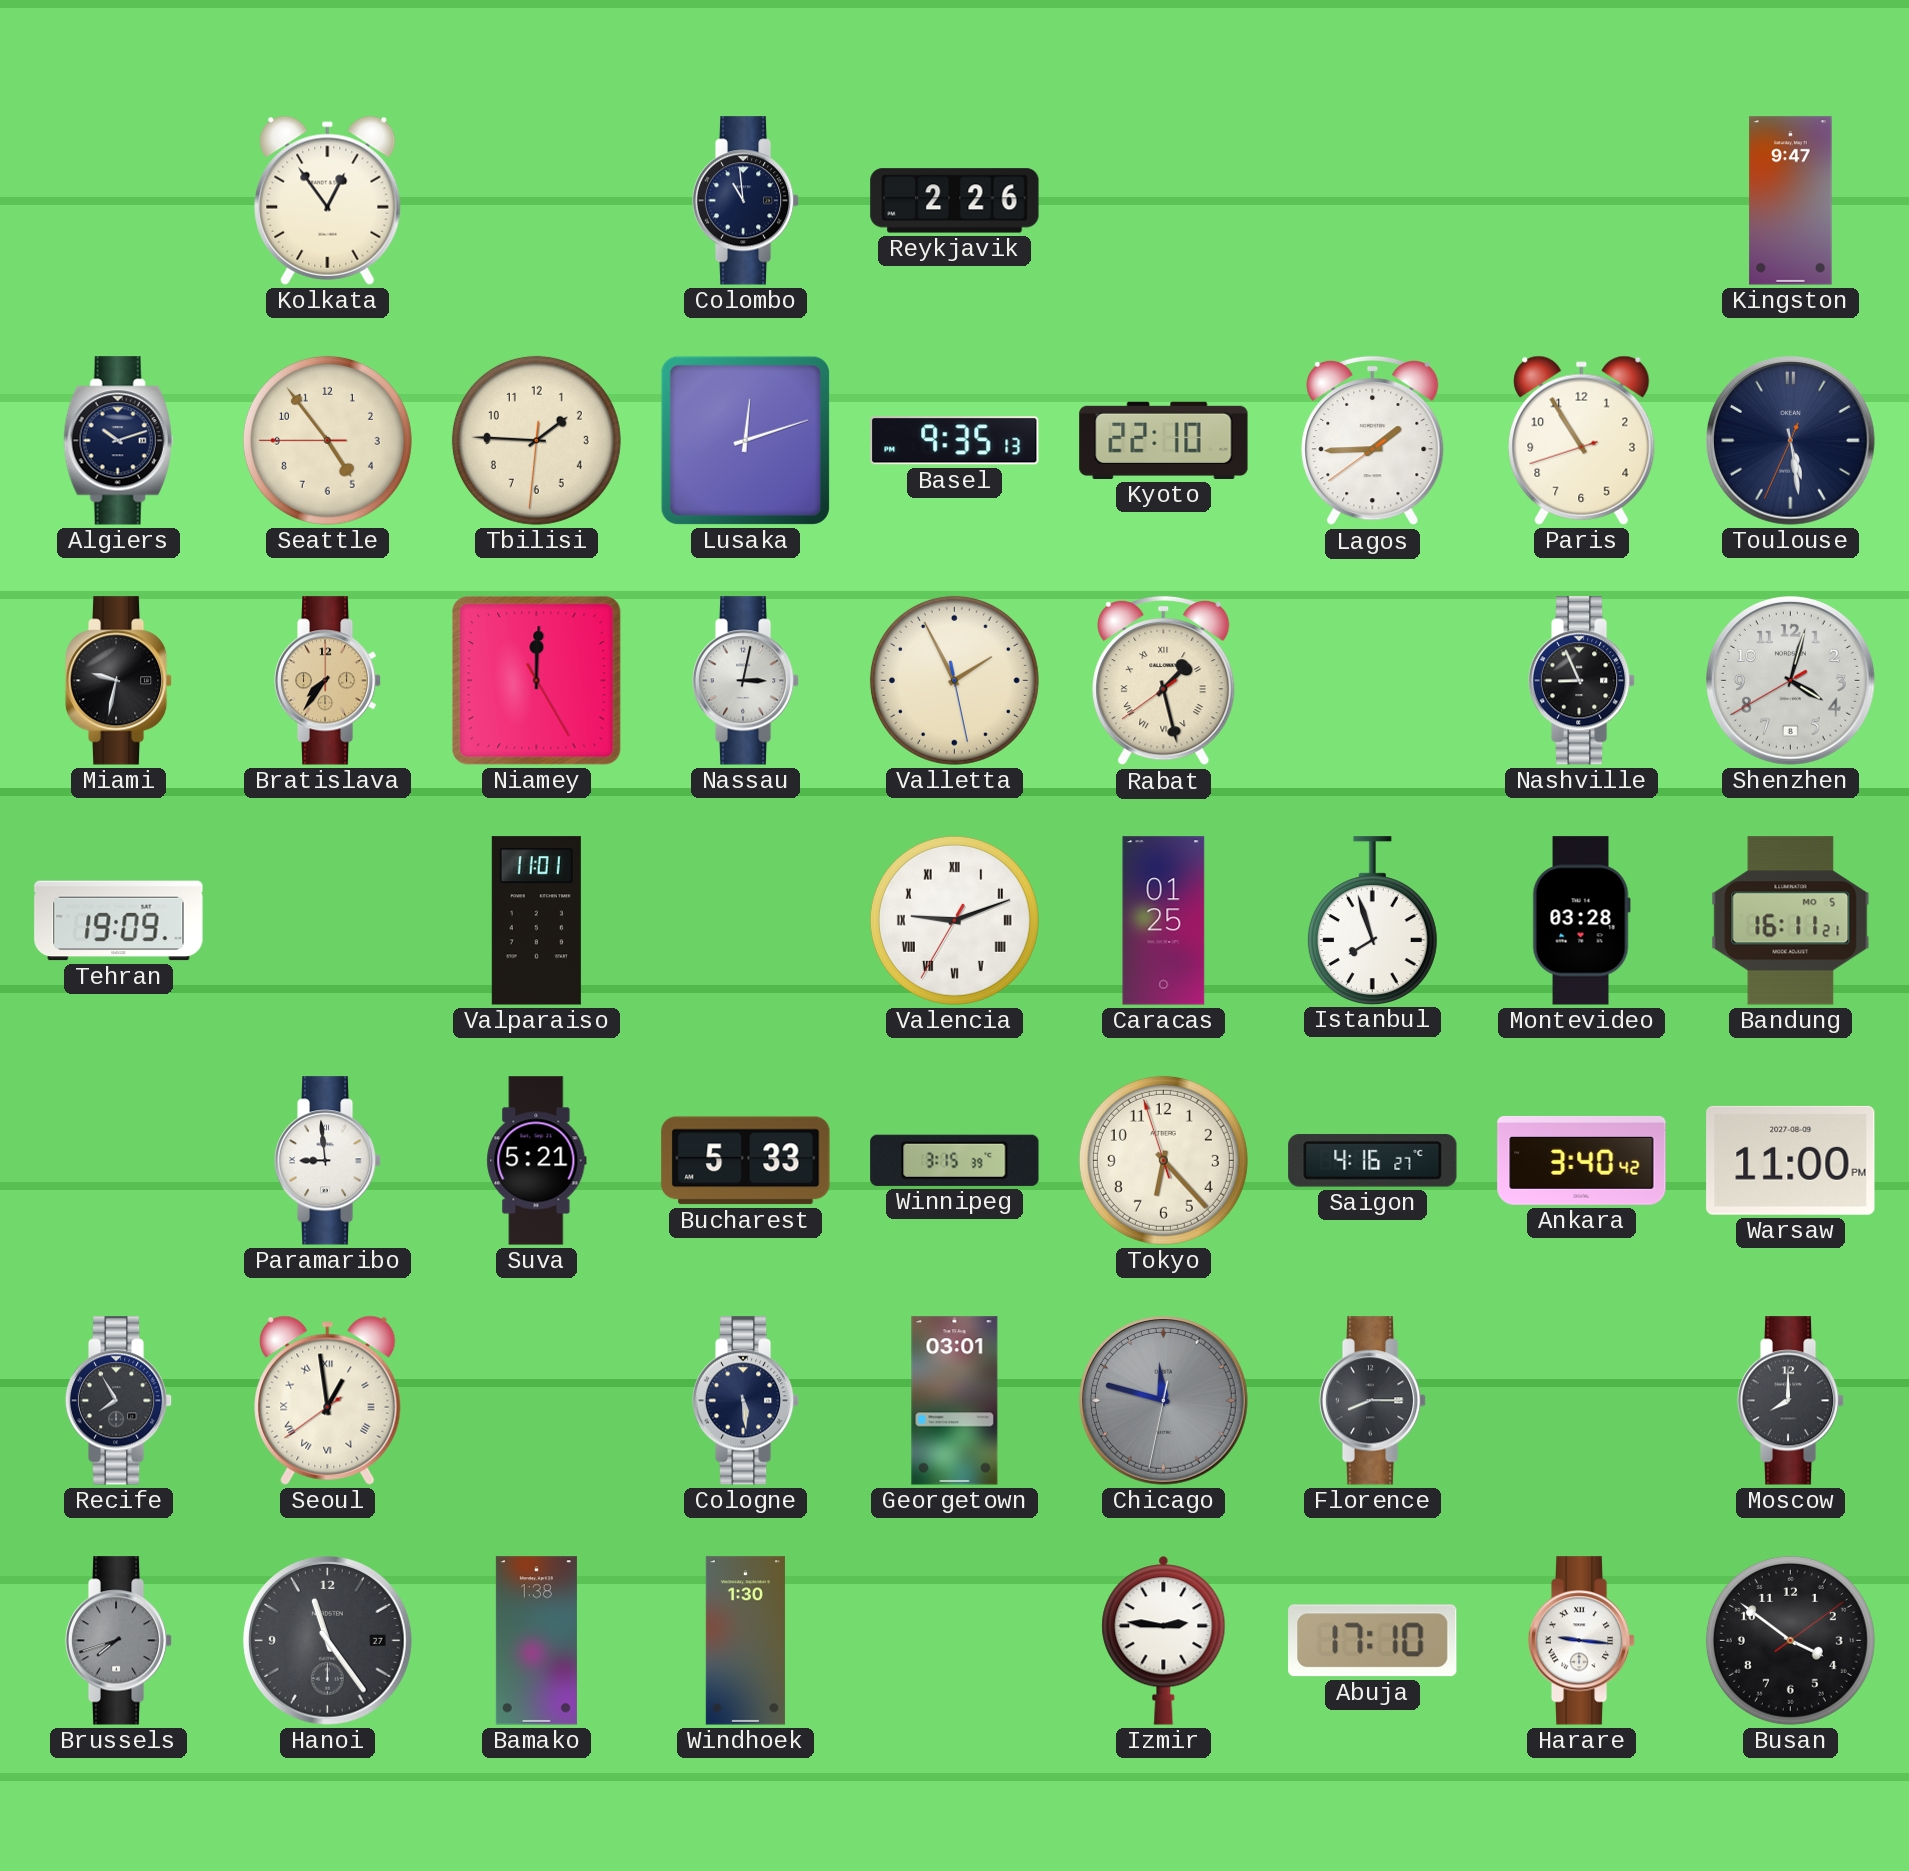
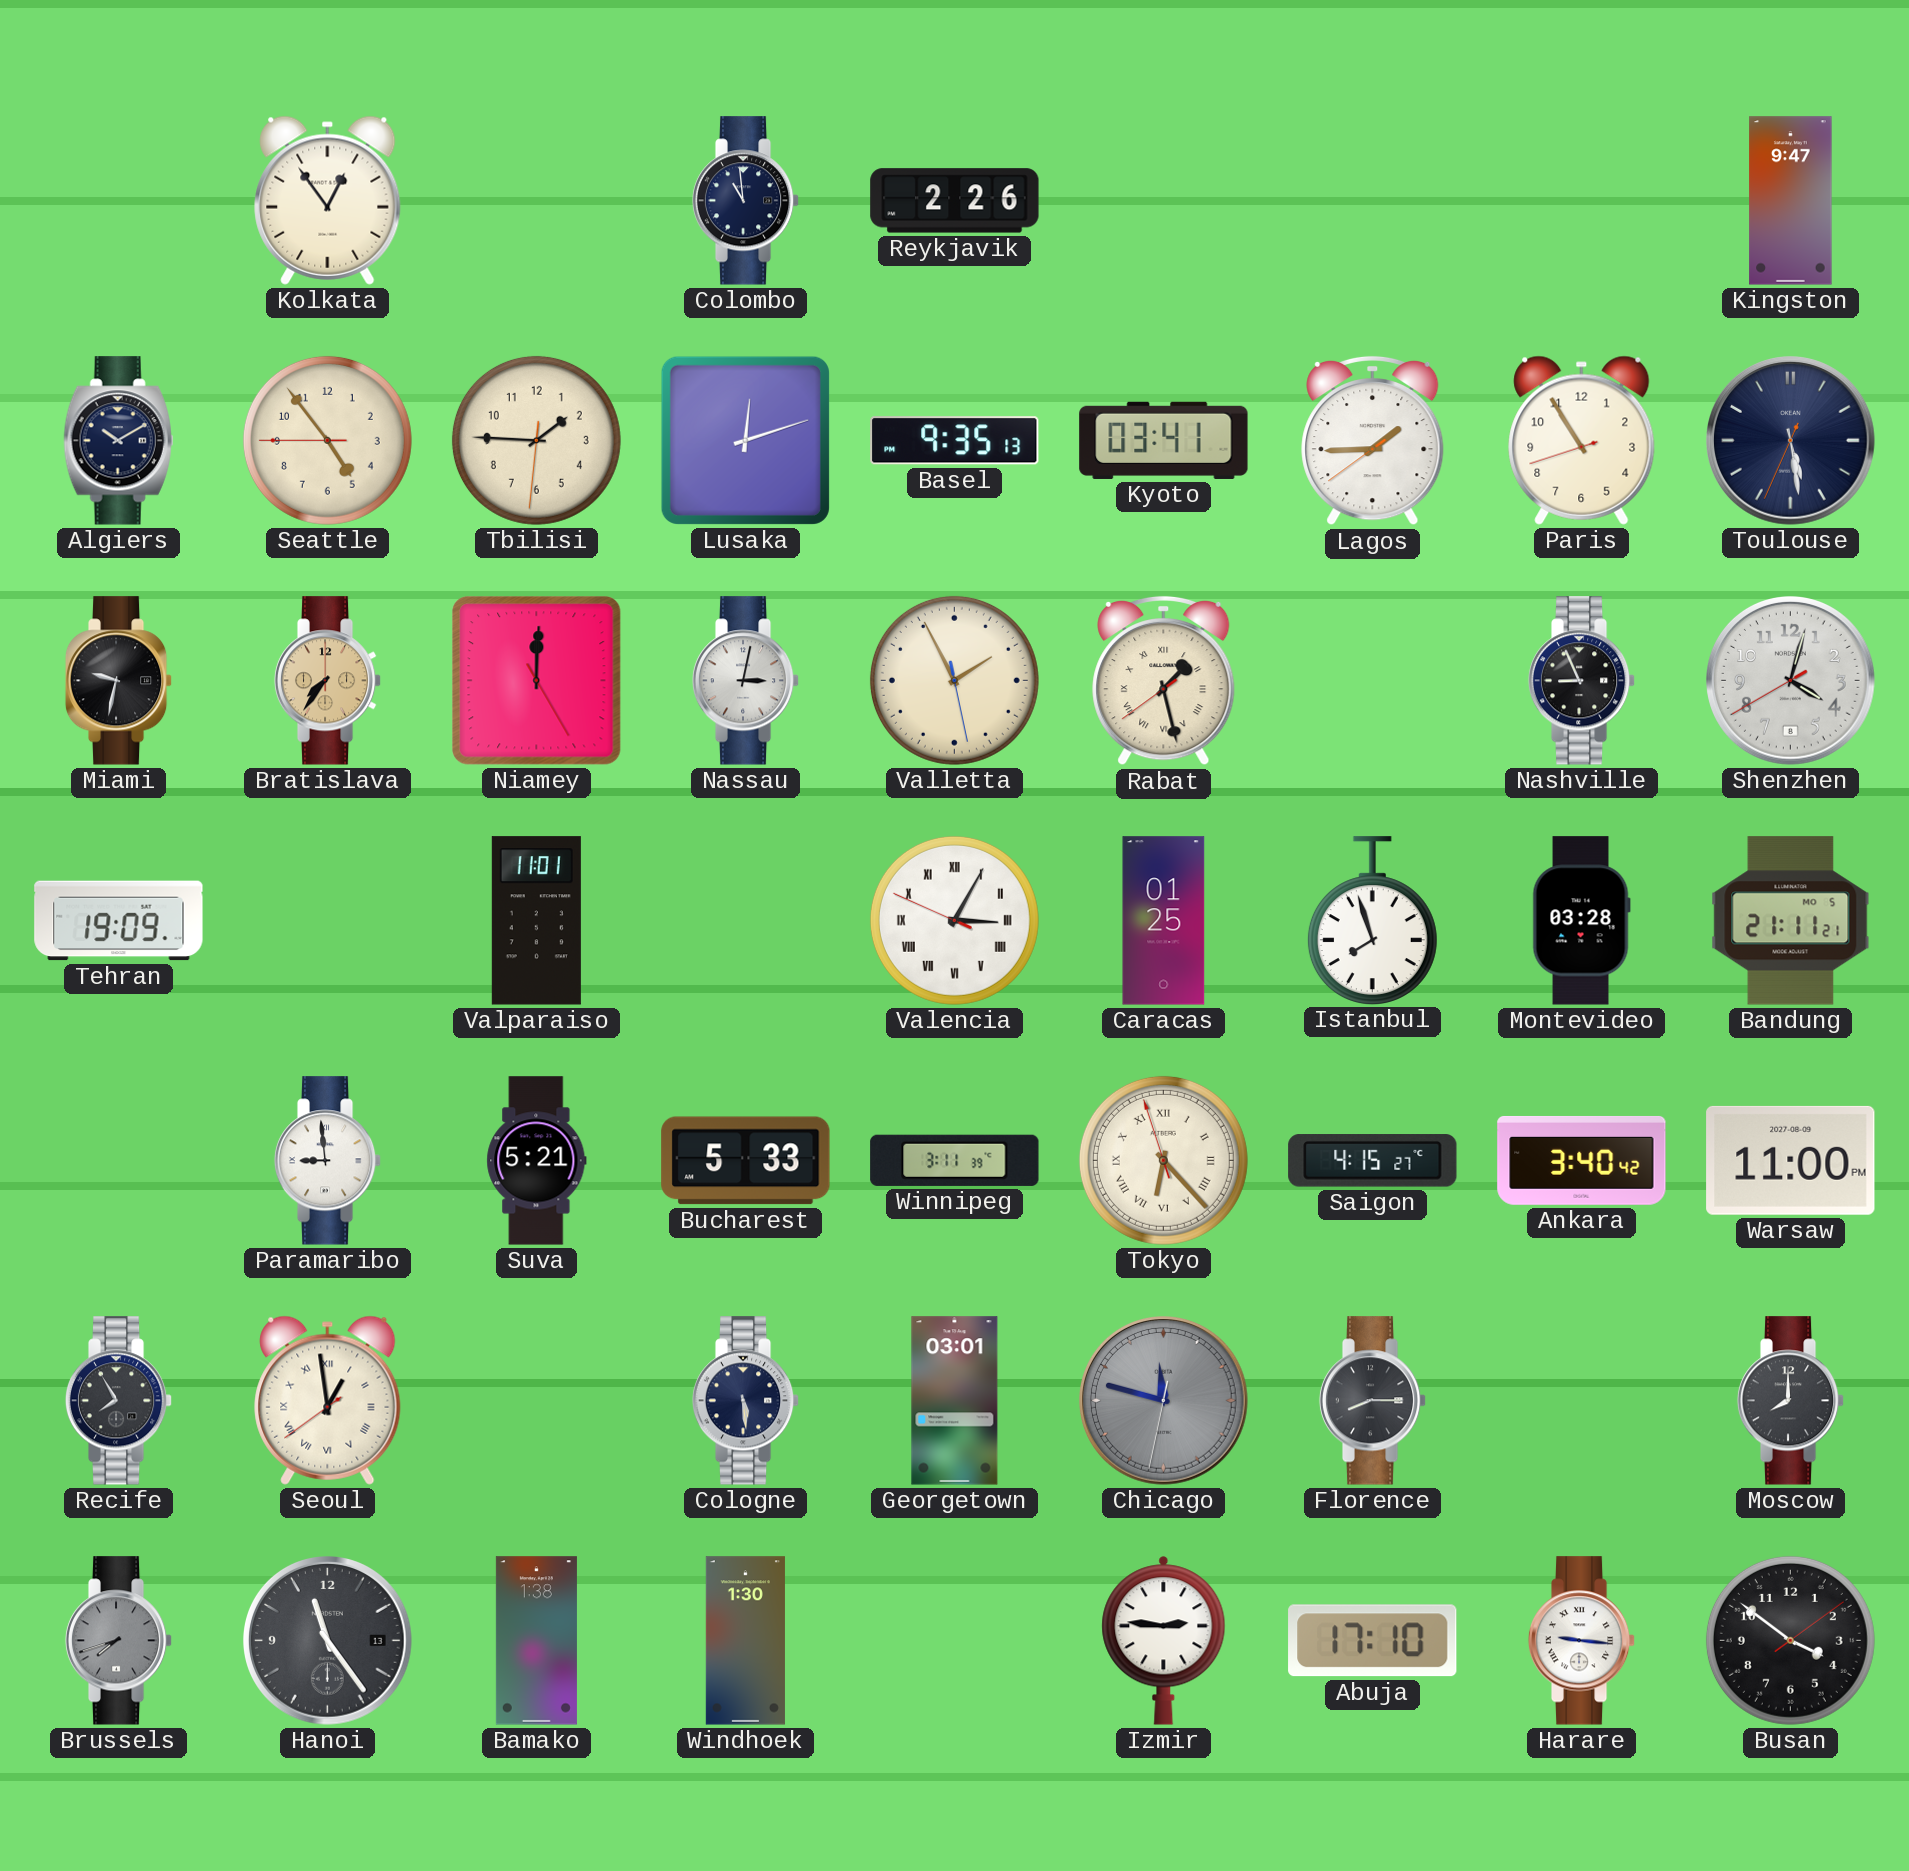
Algiers: 10:12 -> 10:10
Kyoto: 22:10 -> 03:41
Valencia: 9:11 -> 3:04
Bandung: 16:11 -> 21:11
Winnipeg: 3:15 -> 3:11
Tokyo numerals: Arabic -> Roman
Saigon: 4:16 -> 4:15
Hanoi date: 27 -> 13
